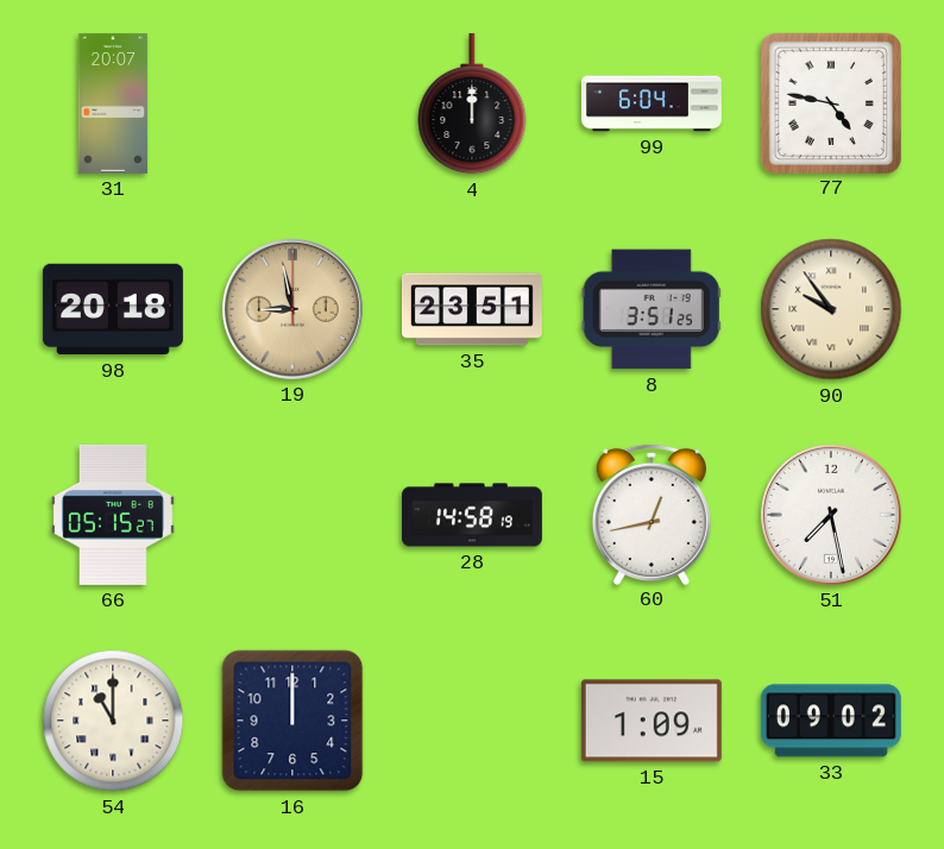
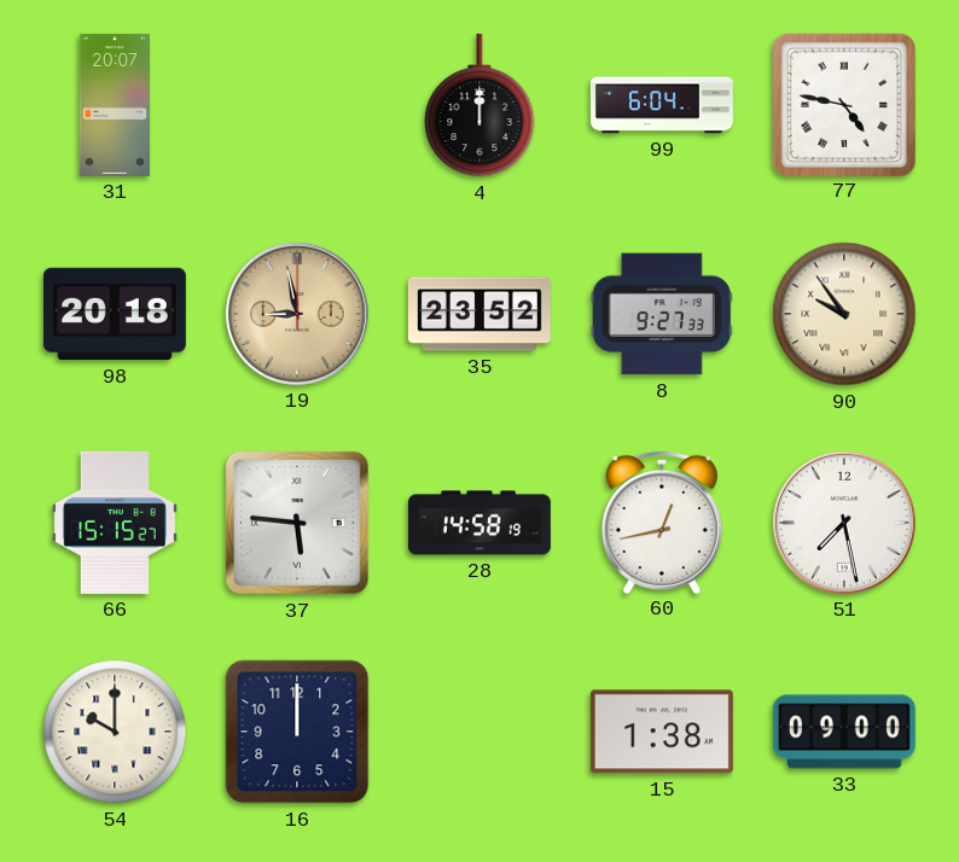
35: 23:51 -> 23:52
8: 3:51 -> 9:27
66: 05:15 -> 15:15
37: none -> 5:46
54: 11:00 -> 10:00
15: 1:09 -> 1:38
33: 09:02 -> 09:00
